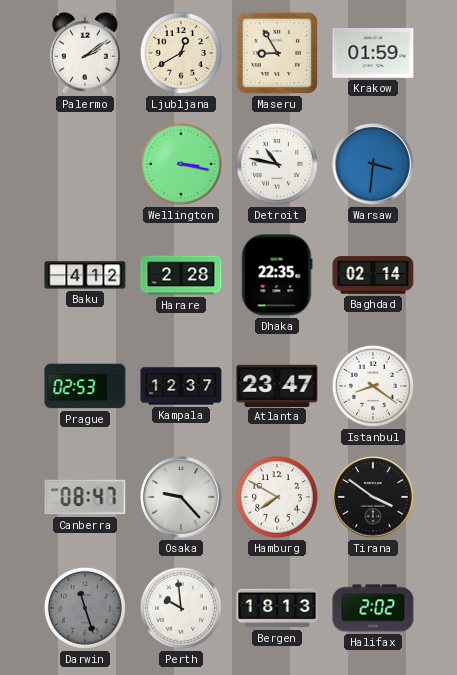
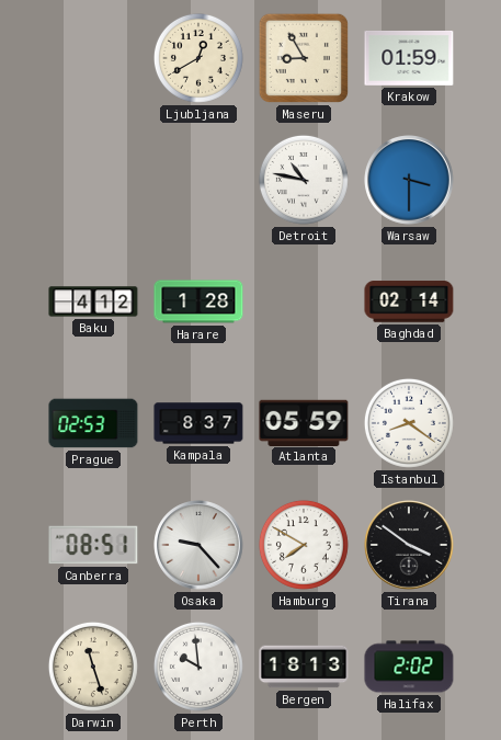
Palermo: 2:09 -> none
Wellington: 3:17 -> none
Warsaw: 3:31 -> 3:30
Harare: 2:28 -> 1:28
Dhaka: 22:35 -> none
Kampala: 12:37 -> 8:37
Atlanta: 23:47 -> 05:59
Canberra: 08:47 -> 08:51
Darwin dial: grey -> cream
